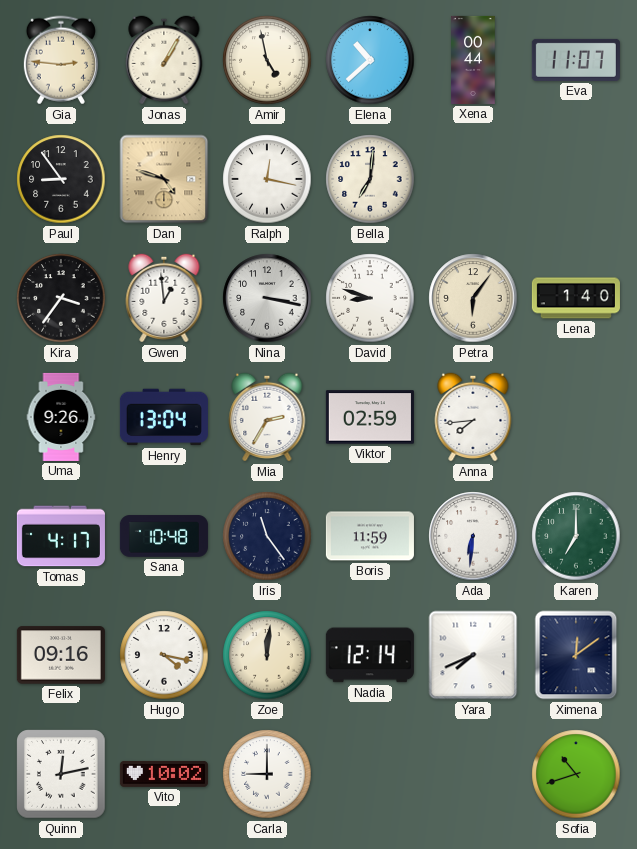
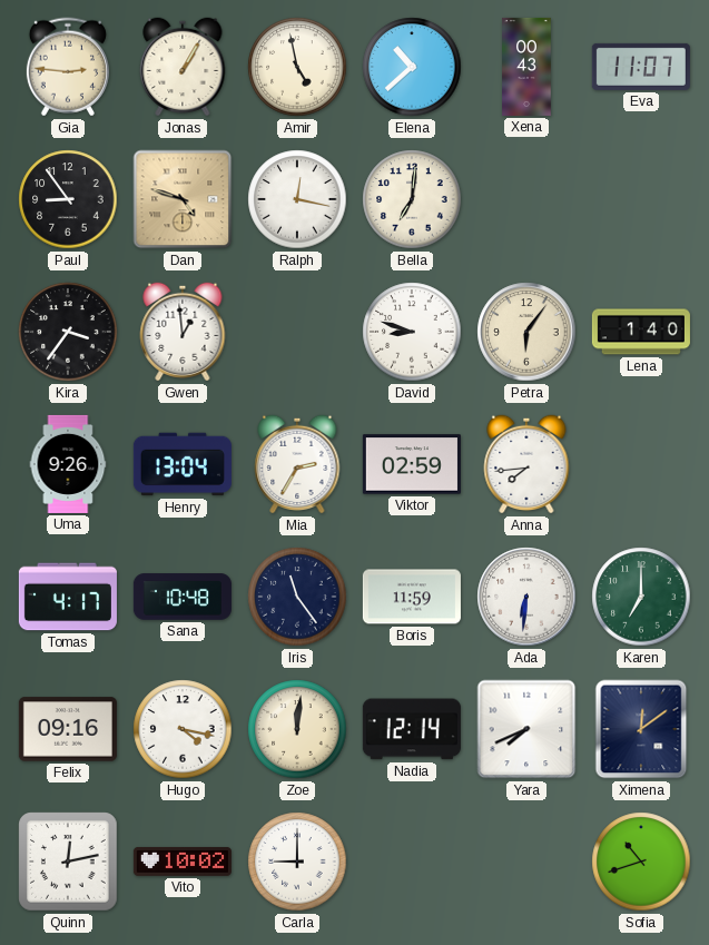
Xena: 00:44 -> 00:43
Nina: 3:17 -> none
